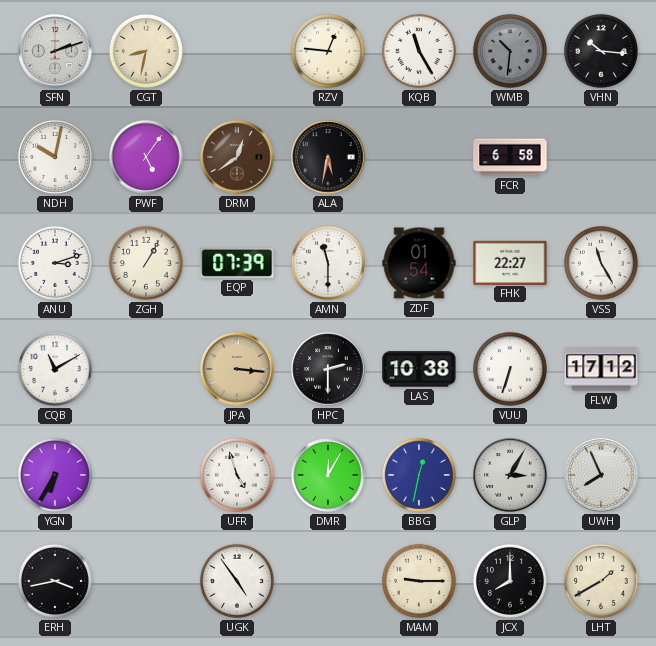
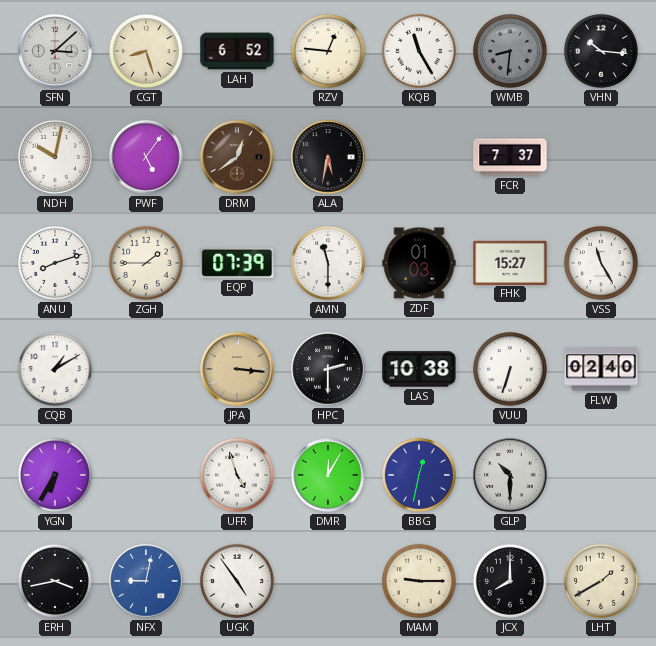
SFN: 2:12 -> 3:08
CGT: 8:32 -> 8:27
LAH: none -> 6:52
WMB: 10:31 -> 8:31
FCR: 6:58 -> 7:37
ANU: 3:12 -> 8:12
ZGH: 1:05 -> 1:45
ZDF: 01:54 -> 01:03
FHK: 22:27 -> 15:27
CQB: 11:10 -> 1:10
FLW: 17:12 -> 02:40
GLP: 3:05 -> 10:30
UWH: 7:56 -> none
NFX: none -> 9:02
